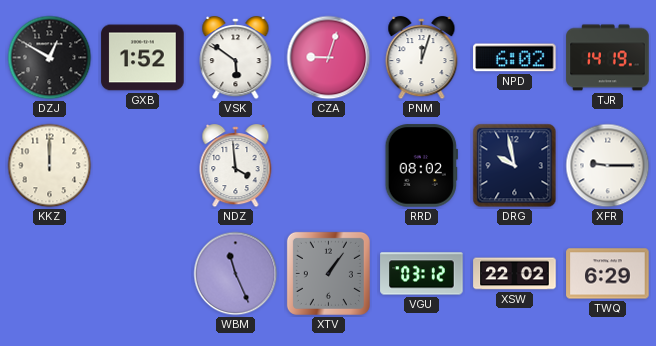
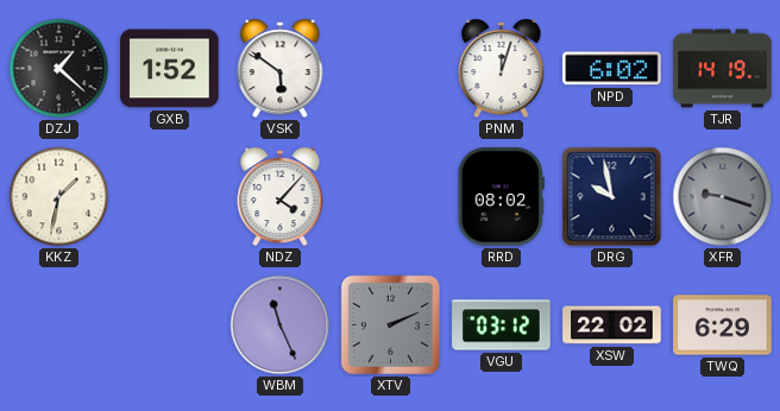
DZJ: 12:50 -> 1:22
CZA: 9:03 -> none
KKZ: 12:00 -> 1:32
NDZ: 3:59 -> 4:07
XFR: 9:15 -> 9:18
XFR dial: white -> grey
XTV: 1:06 -> 2:11
